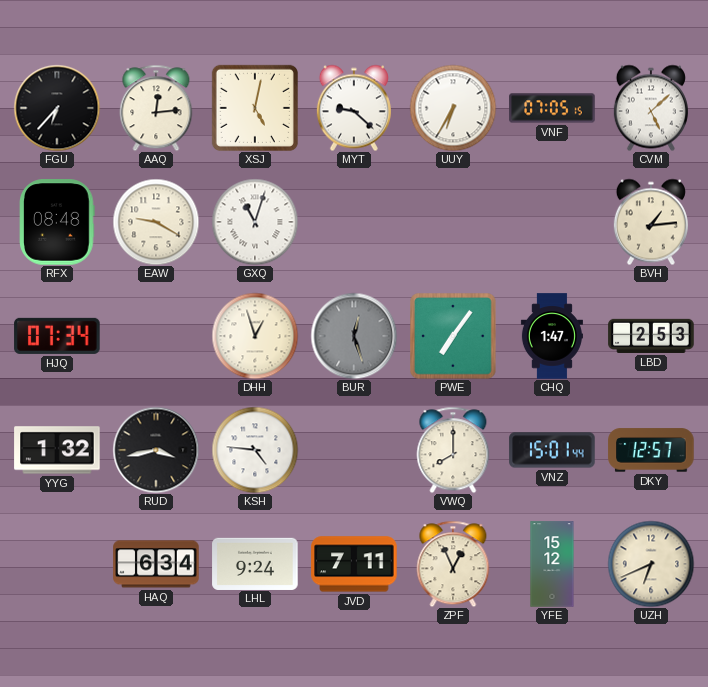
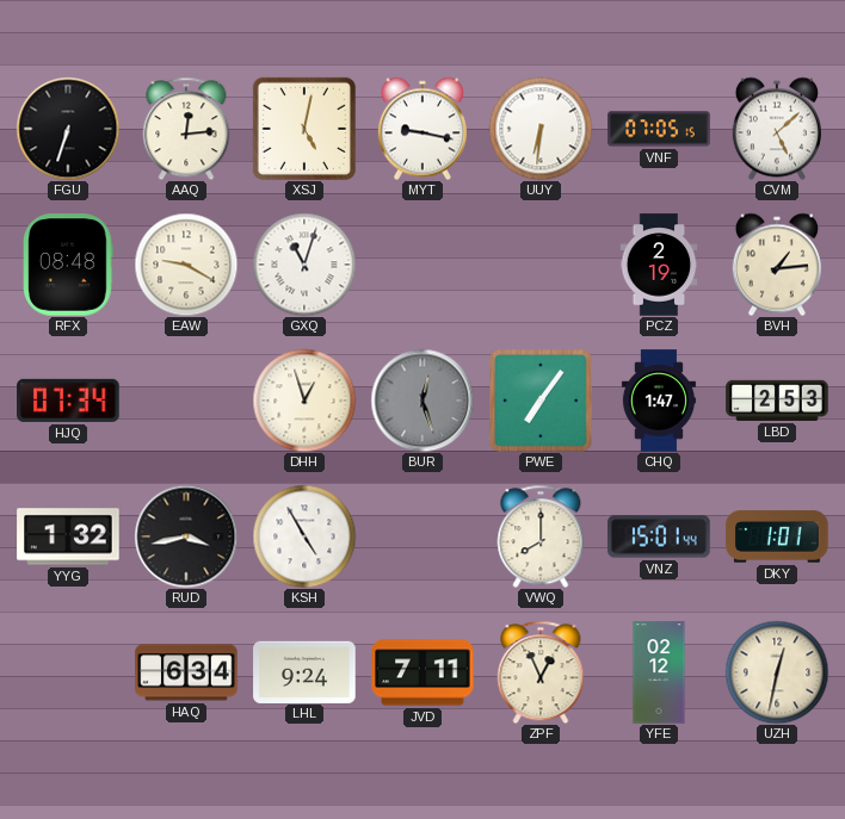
FGU: 6:37 -> 6:33
MYT: 9:22 -> 9:17
UUY: 6:35 -> 6:31
PCZ: none -> 2:19
KSH: 4:46 -> 4:55
DKY: 12:57 -> 1:01
YFE: 15:12 -> 02:12
UZH: 6:41 -> 12:32
